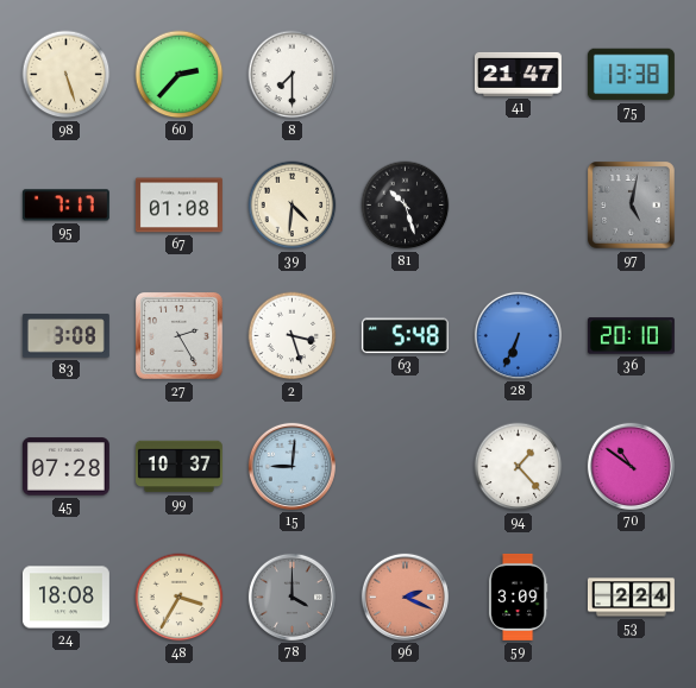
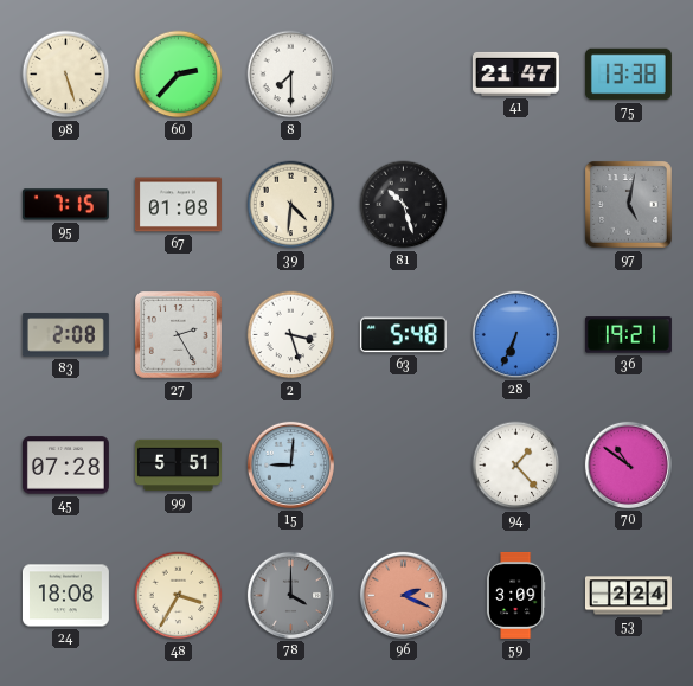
95: 7:17 -> 7:15
83: 3:08 -> 2:08
36: 20:10 -> 19:21
99: 10:37 -> 5:51
